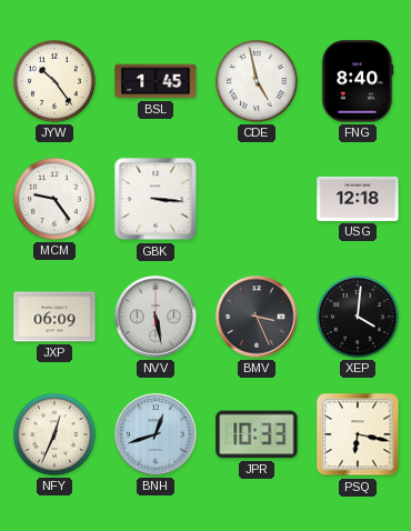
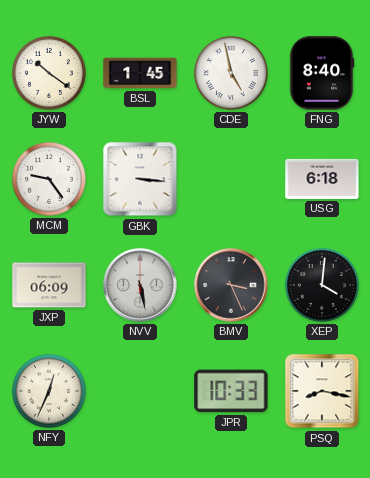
JYW: 10:24 -> 10:21
USG: 12:18 -> 6:18
BNH: 12:42 -> none
PSQ: 6:17 -> 8:17
